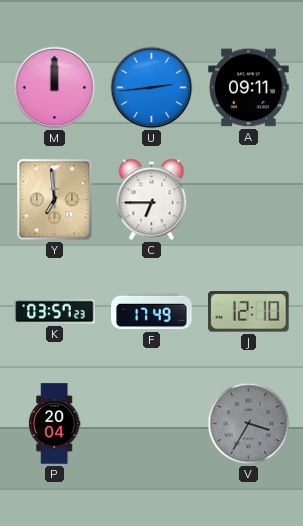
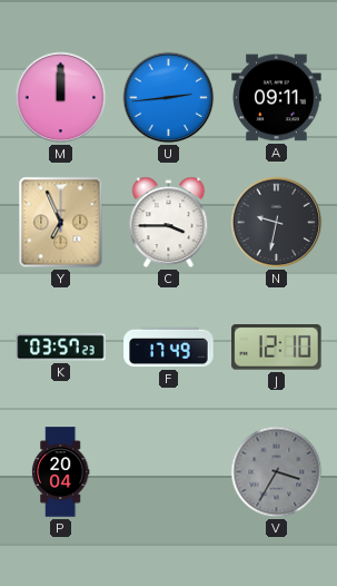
Y: 6:59 -> 6:56
C: 6:45 -> 3:45
N: none -> 9:32
